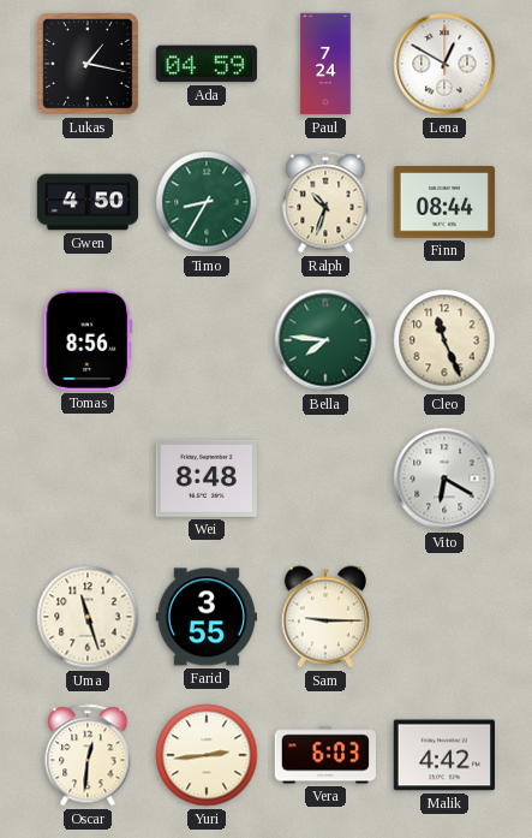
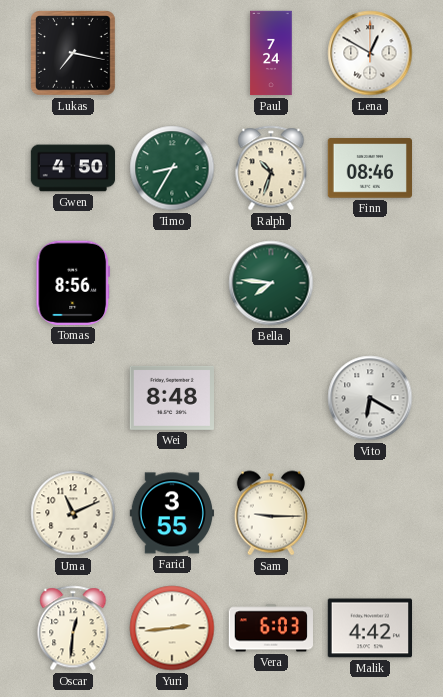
Lukas: 1:17 -> 7:17
Ada: 04:59 -> none
Finn: 08:44 -> 08:46
Cleo: 11:26 -> none
Uma: 11:27 -> 11:11
